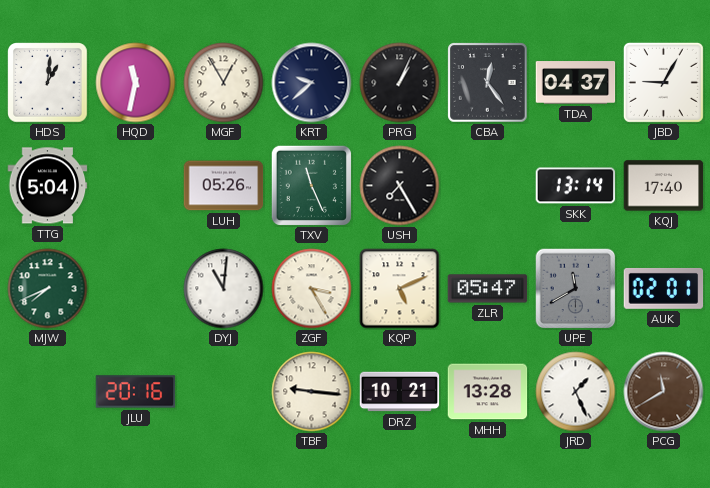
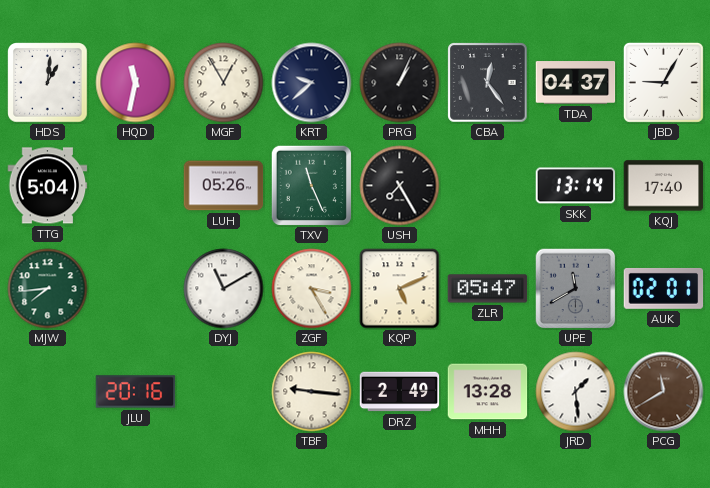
MJW: 7:41 -> 7:44
DYJ: 11:01 -> 11:10
DRZ: 10:21 -> 2:49
JRD: 1:26 -> 1:29
